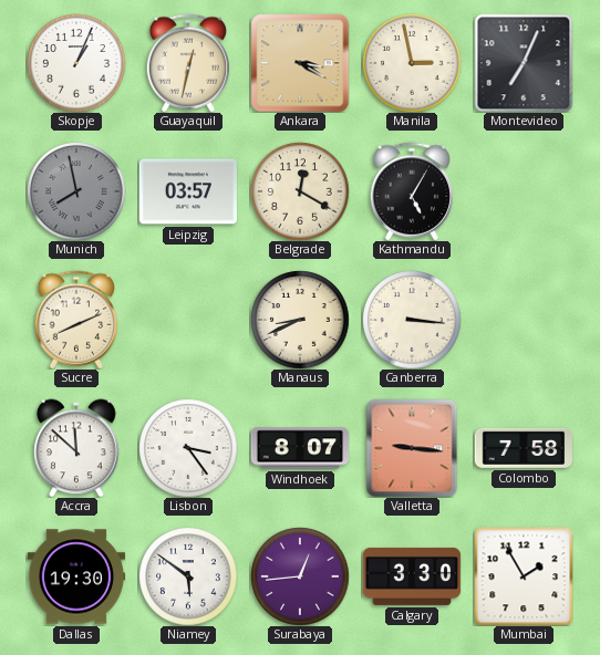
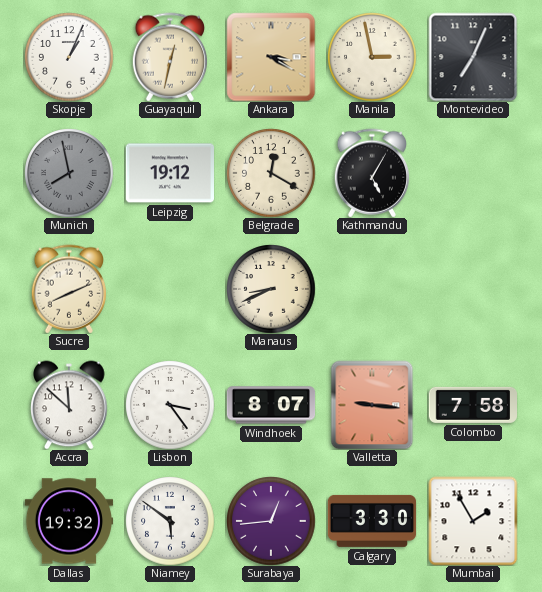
Leipzig: 03:57 -> 19:12
Canberra: 3:16 -> none
Dallas: 19:30 -> 19:32
